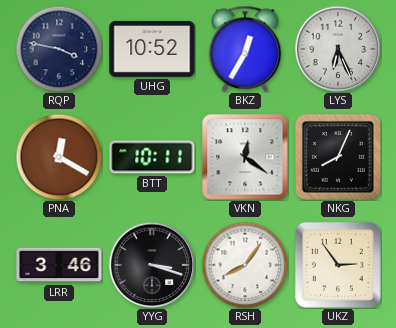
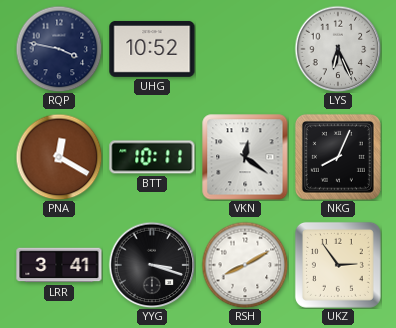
BKZ: 12:35 -> none
LRR: 3:46 -> 3:41
RSH: 8:06 -> 8:10
